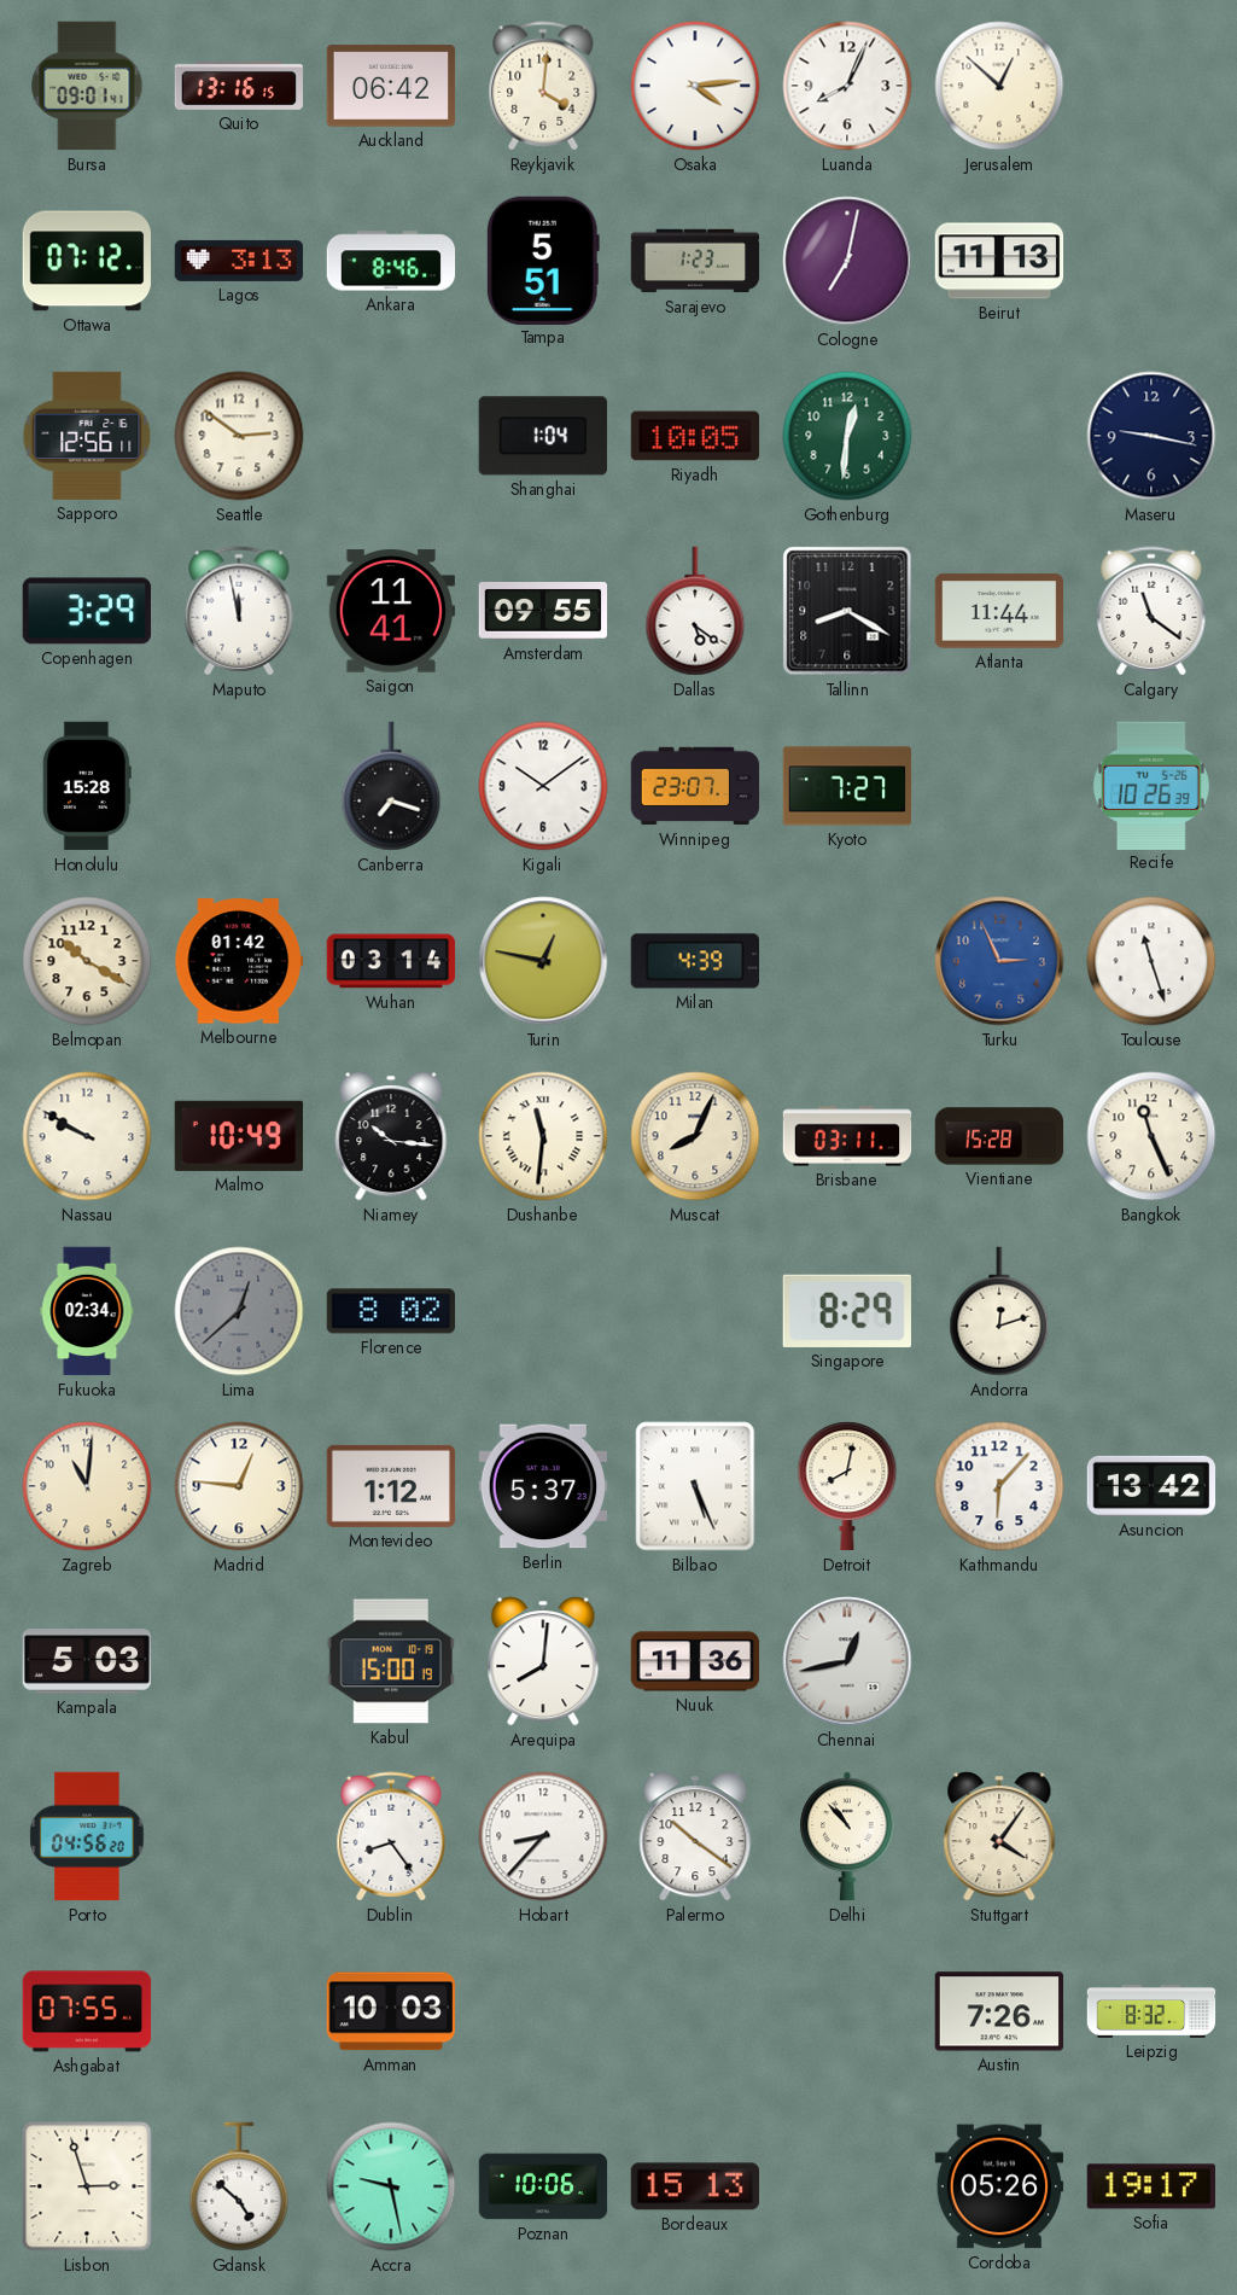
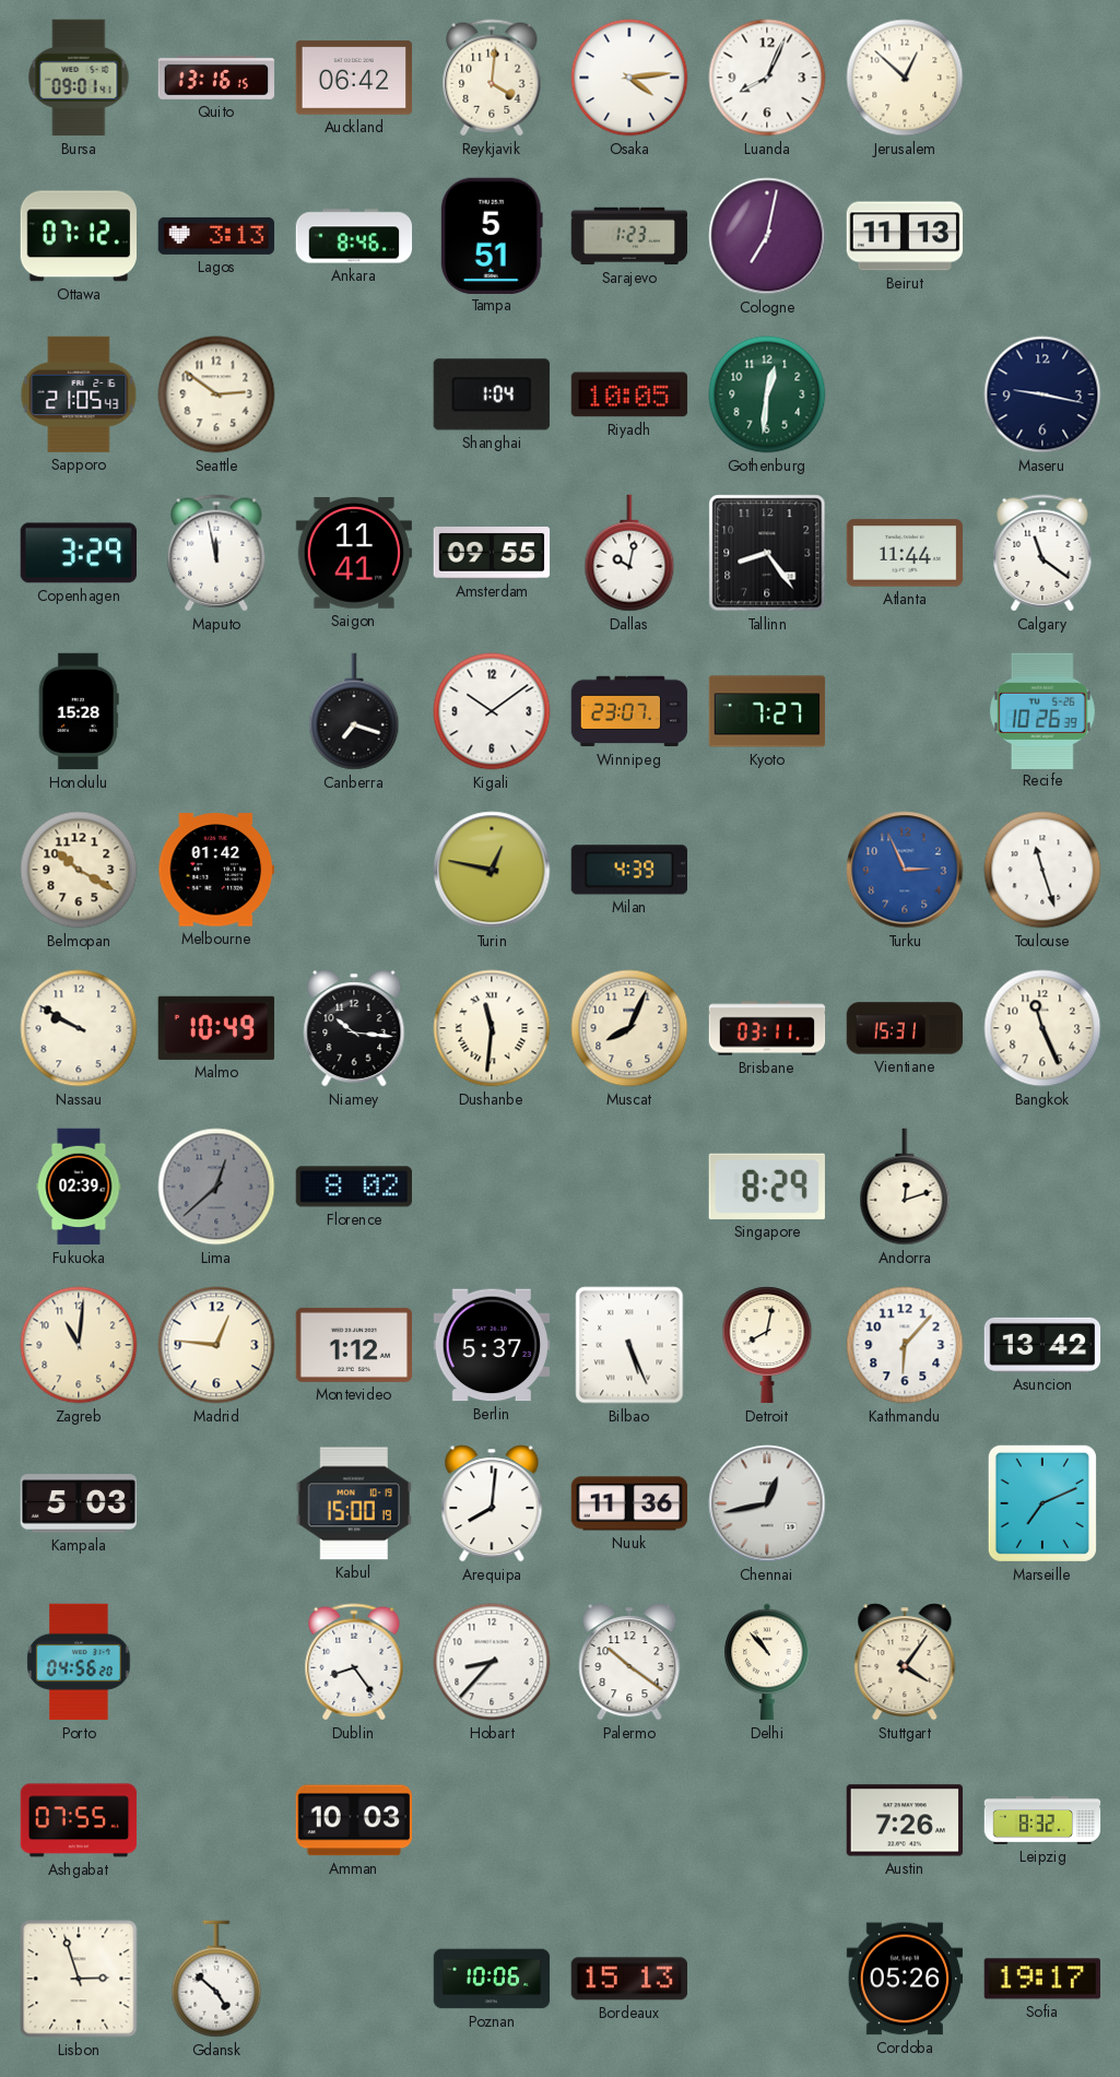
Sapporo: 12:56 -> 21:05
Dallas: 5:21 -> 10:02
Tallinn: 8:20 -> 8:24
Wuhan: 03:14 -> none
Vientiane: 15:28 -> 15:31
Fukuoka: 02:34 -> 02:39
Marseille: none -> 7:11
Accra: 9:28 -> none
